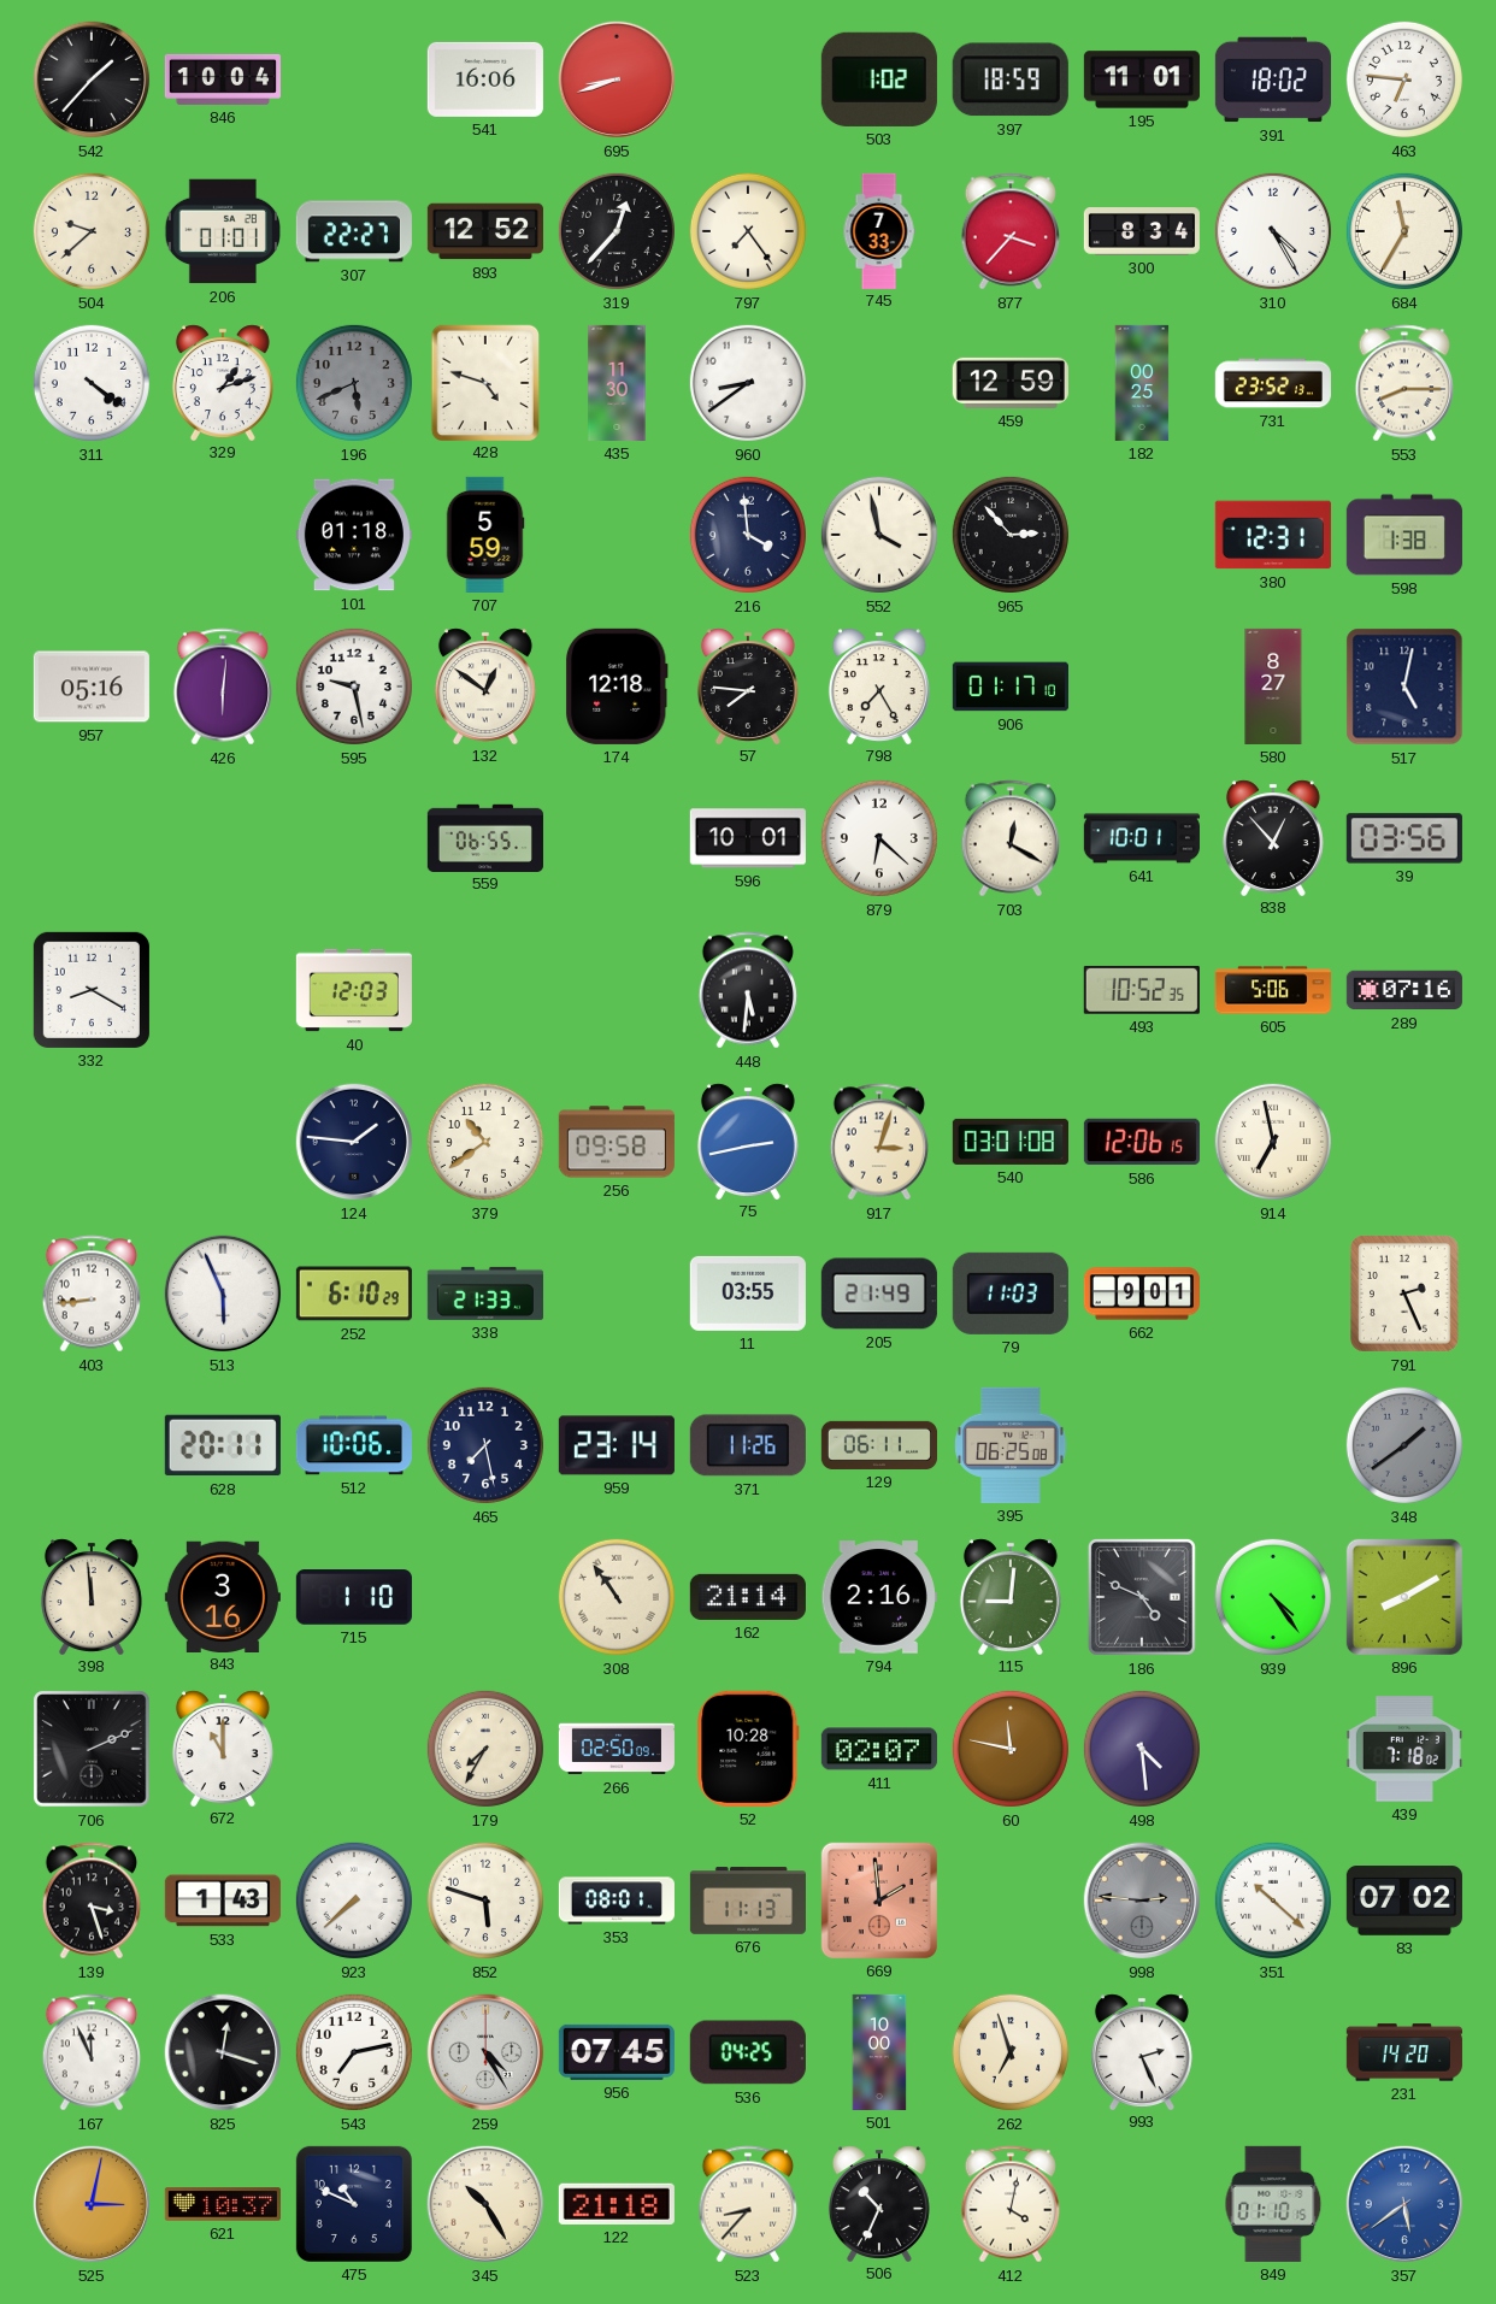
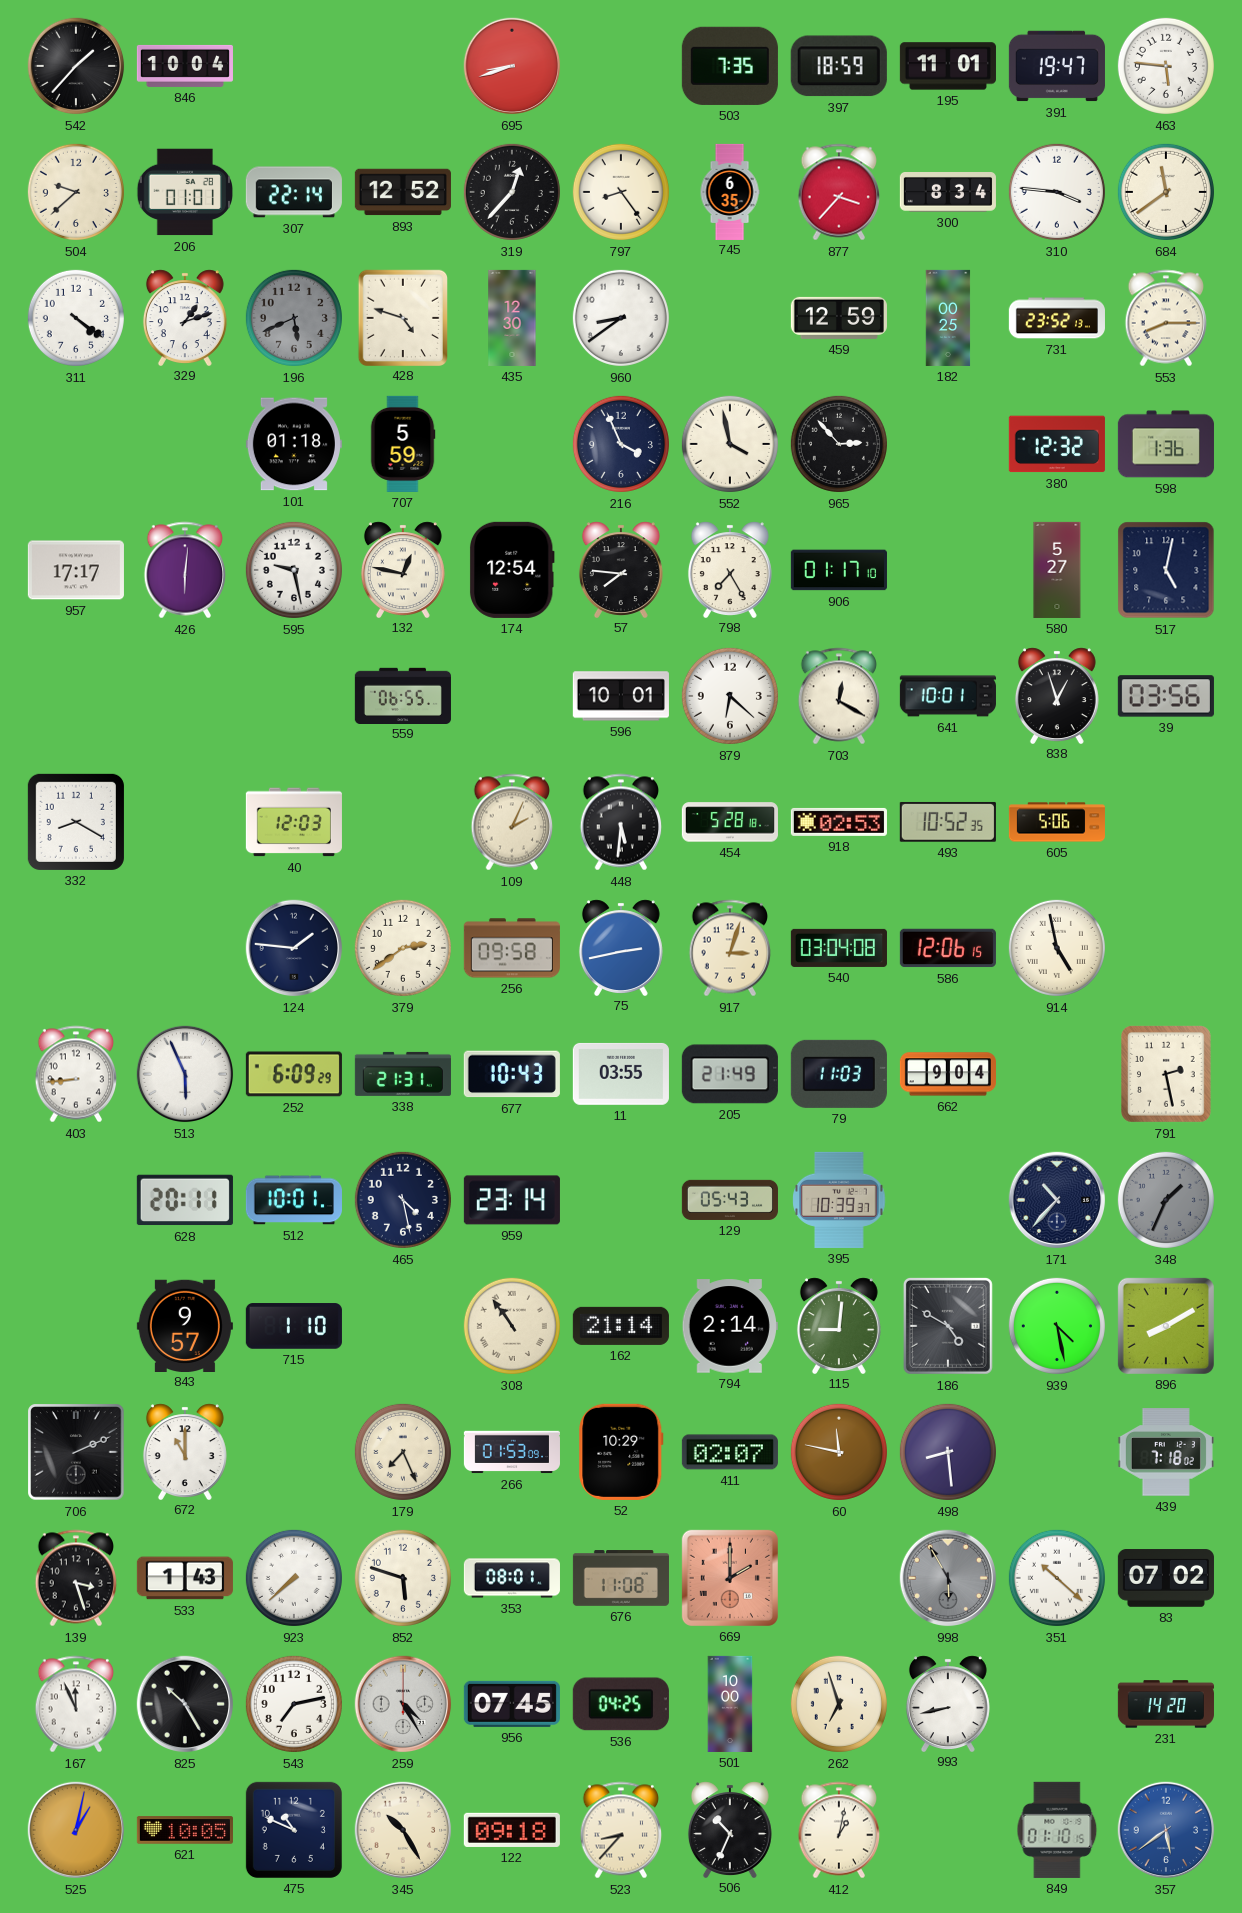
541: 16:06 -> none
503: 1:02 -> 7:35
391: 18:02 -> 19:47
463: 6:46 -> 5:46
307: 22:27 -> 22:14
797: 7:24 -> 8:24
745: 7:33 -> 6:35
310: 4:25 -> 3:46
684: 11:35 -> 11:39
435: 11:30 -> 12:30
216: 3:59 -> 3:56
380: 12:31 -> 12:32
598: 1:38 -> 1:36
957: 05:16 -> 17:17
132: 12:51 -> 12:47
174: 12:18 -> 12:54
580: 8:27 -> 5:27
838: 12:53 -> 12:57
109: none -> 2:04
454: none -> 5:28
918: none -> 02:53
289: 07:16 -> none
379: 10:39 -> 2:39
540: 03:01 -> 03:04
914: 6:58 -> 4:58
252: 6:10 -> 6:09
338: 21:33 -> 21:31
677: none -> 10:43
662: 9:01 -> 9:04
791: 2:26 -> 2:28
512: 10:06 -> 10:01
465: 7:28 -> 4:28
371: 11:26 -> none
129: 06:11 -> 05:43
395: 06:25 -> 10:39
171: none -> 10:37
348: 1:39 -> 1:34
398: 11:59 -> none
843: 3:16 -> 9:57
794: 2:16 -> 2:14
186: 4:49 -> 4:50
939: 4:24 -> 4:28
179: 7:35 -> 7:26
266: 02:50 -> 01:53
52: 10:28 -> 10:29
498: 4:29 -> 8:29
676: 11:13 -> 11:08
669: 1:59 -> 2:00
998: 2:46 -> 5:55
825: 12:18 -> 10:25
993: 2:26 -> 8:43
525: 3:02 -> 1:02
621: 10:37 -> 10:05
122: 21:18 -> 09:18
412: 4:02 -> 1:02
